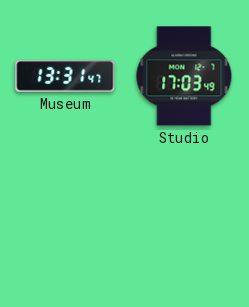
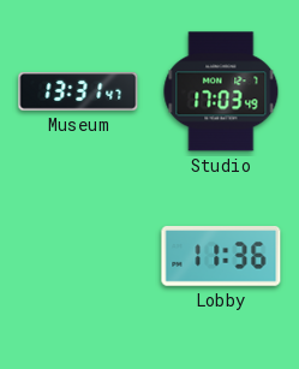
Lobby: none -> 11:36
